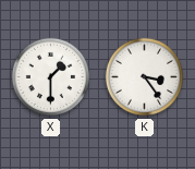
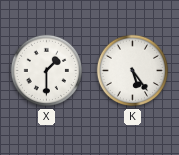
K: 3:24 -> 5:24
